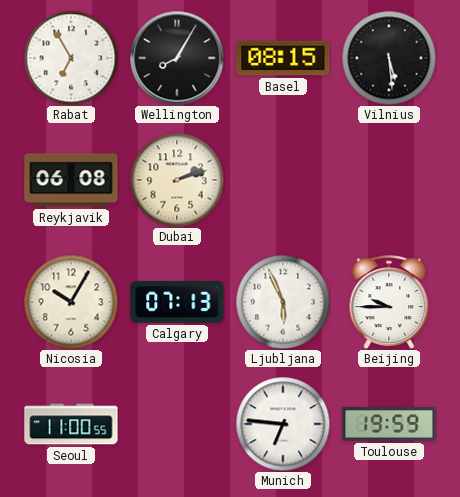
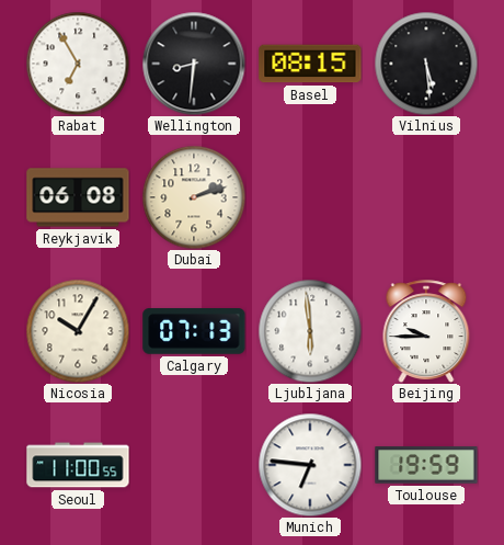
Wellington: 8:05 -> 8:31
Ljubljana: 5:56 -> 5:59
